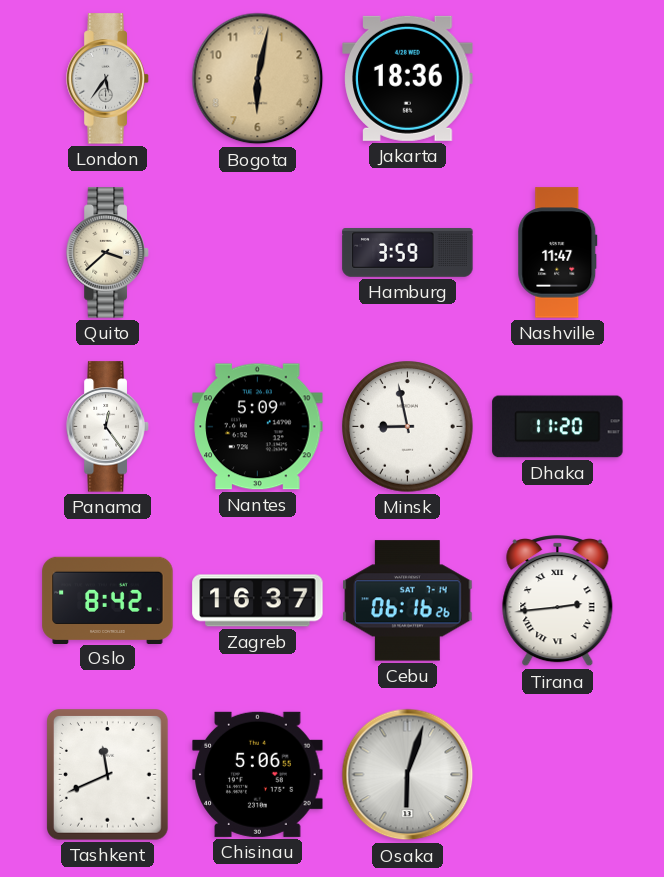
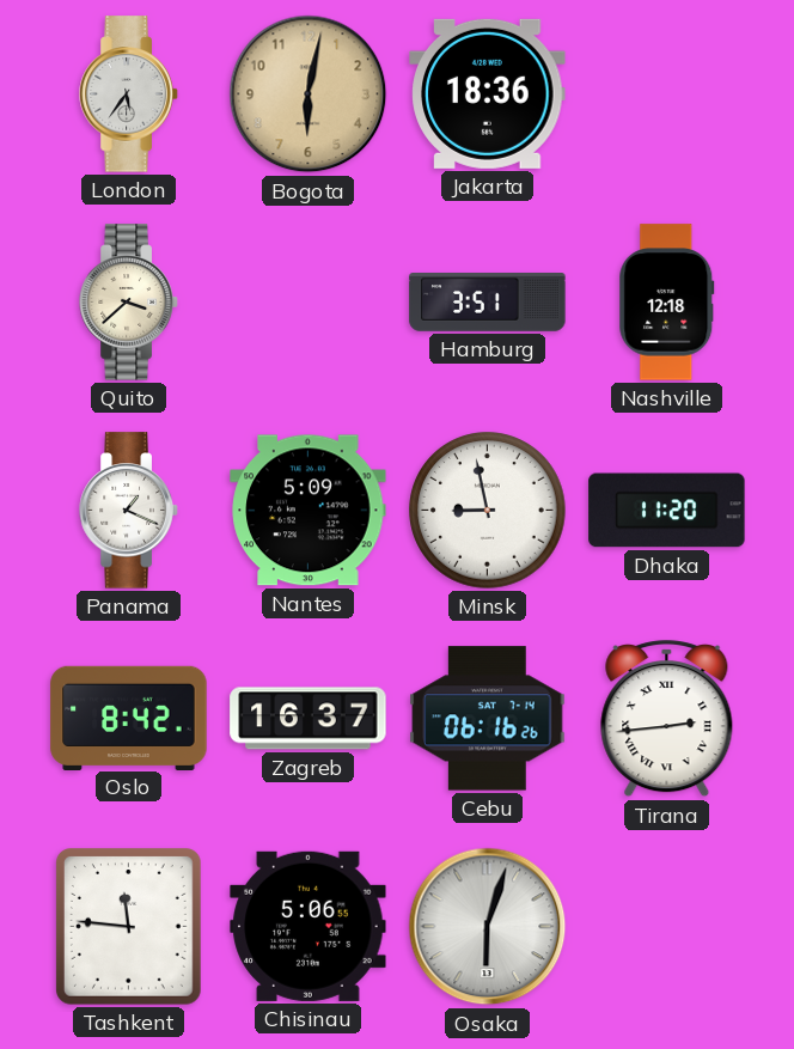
Hamburg: 3:59 -> 3:51
Nashville: 11:47 -> 12:18
Panama: 12:24 -> 1:19
Tashkent: 11:41 -> 11:46
